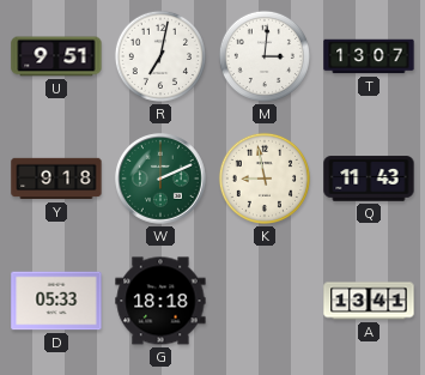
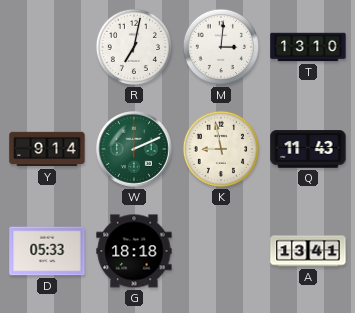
U: 9:51 -> none
T: 13:07 -> 13:10
Y: 9:18 -> 9:14
